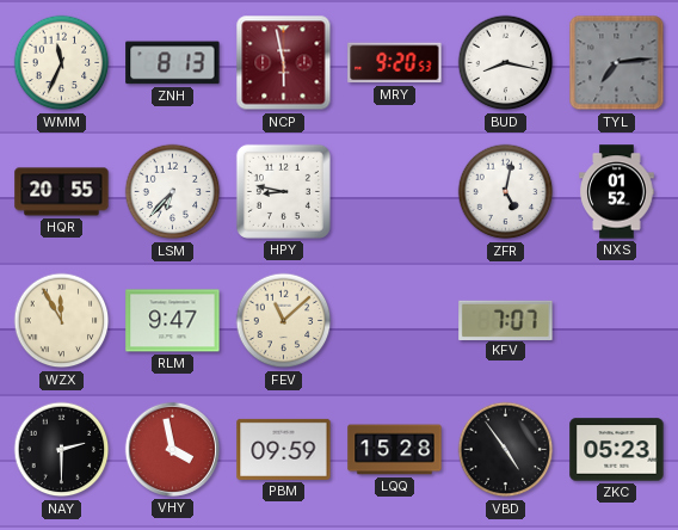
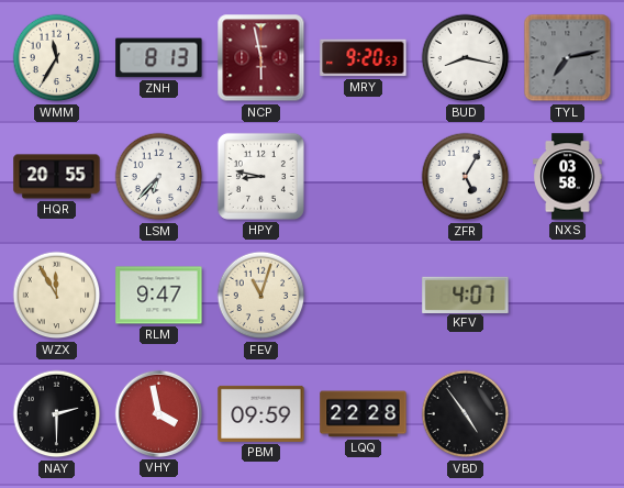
WMM: 11:34 -> 11:35
TYL: 7:14 -> 7:13
ZFR: 5:02 -> 5:05
NXS: 01:52 -> 03:58
FEV: 11:08 -> 11:03
KFV: 7:07 -> 4:07
LQQ: 15:28 -> 22:28
ZKC: 05:23 -> none
